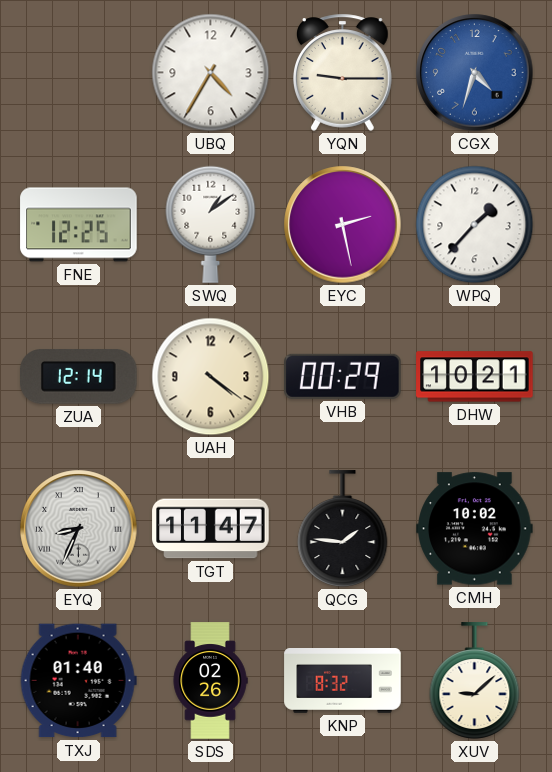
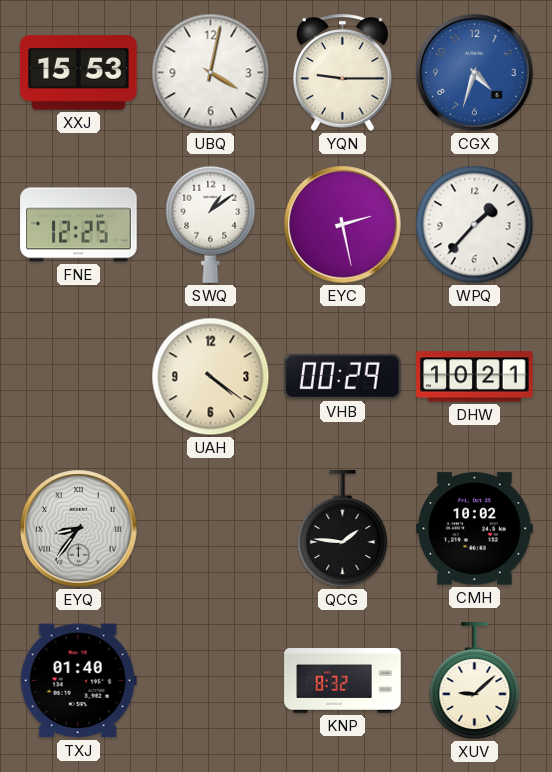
XXJ: none -> 15:53
UBQ: 4:35 -> 4:02
ZUA: 12:14 -> none
EYQ: 8:34 -> 8:36
TGT: 11:47 -> none
SDS: 02:26 -> none
